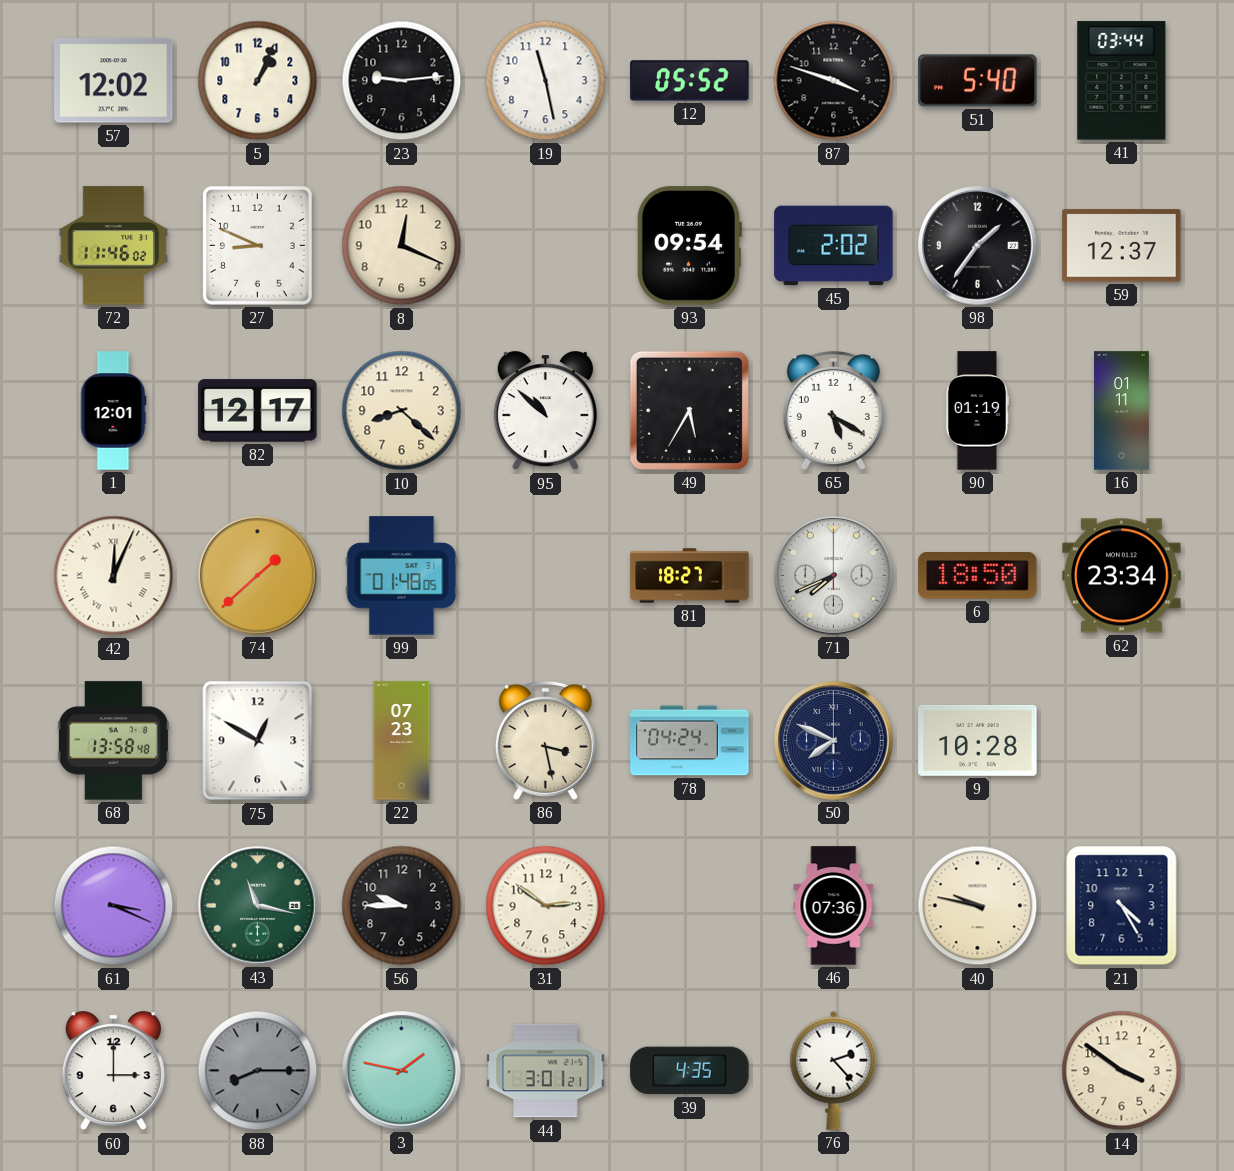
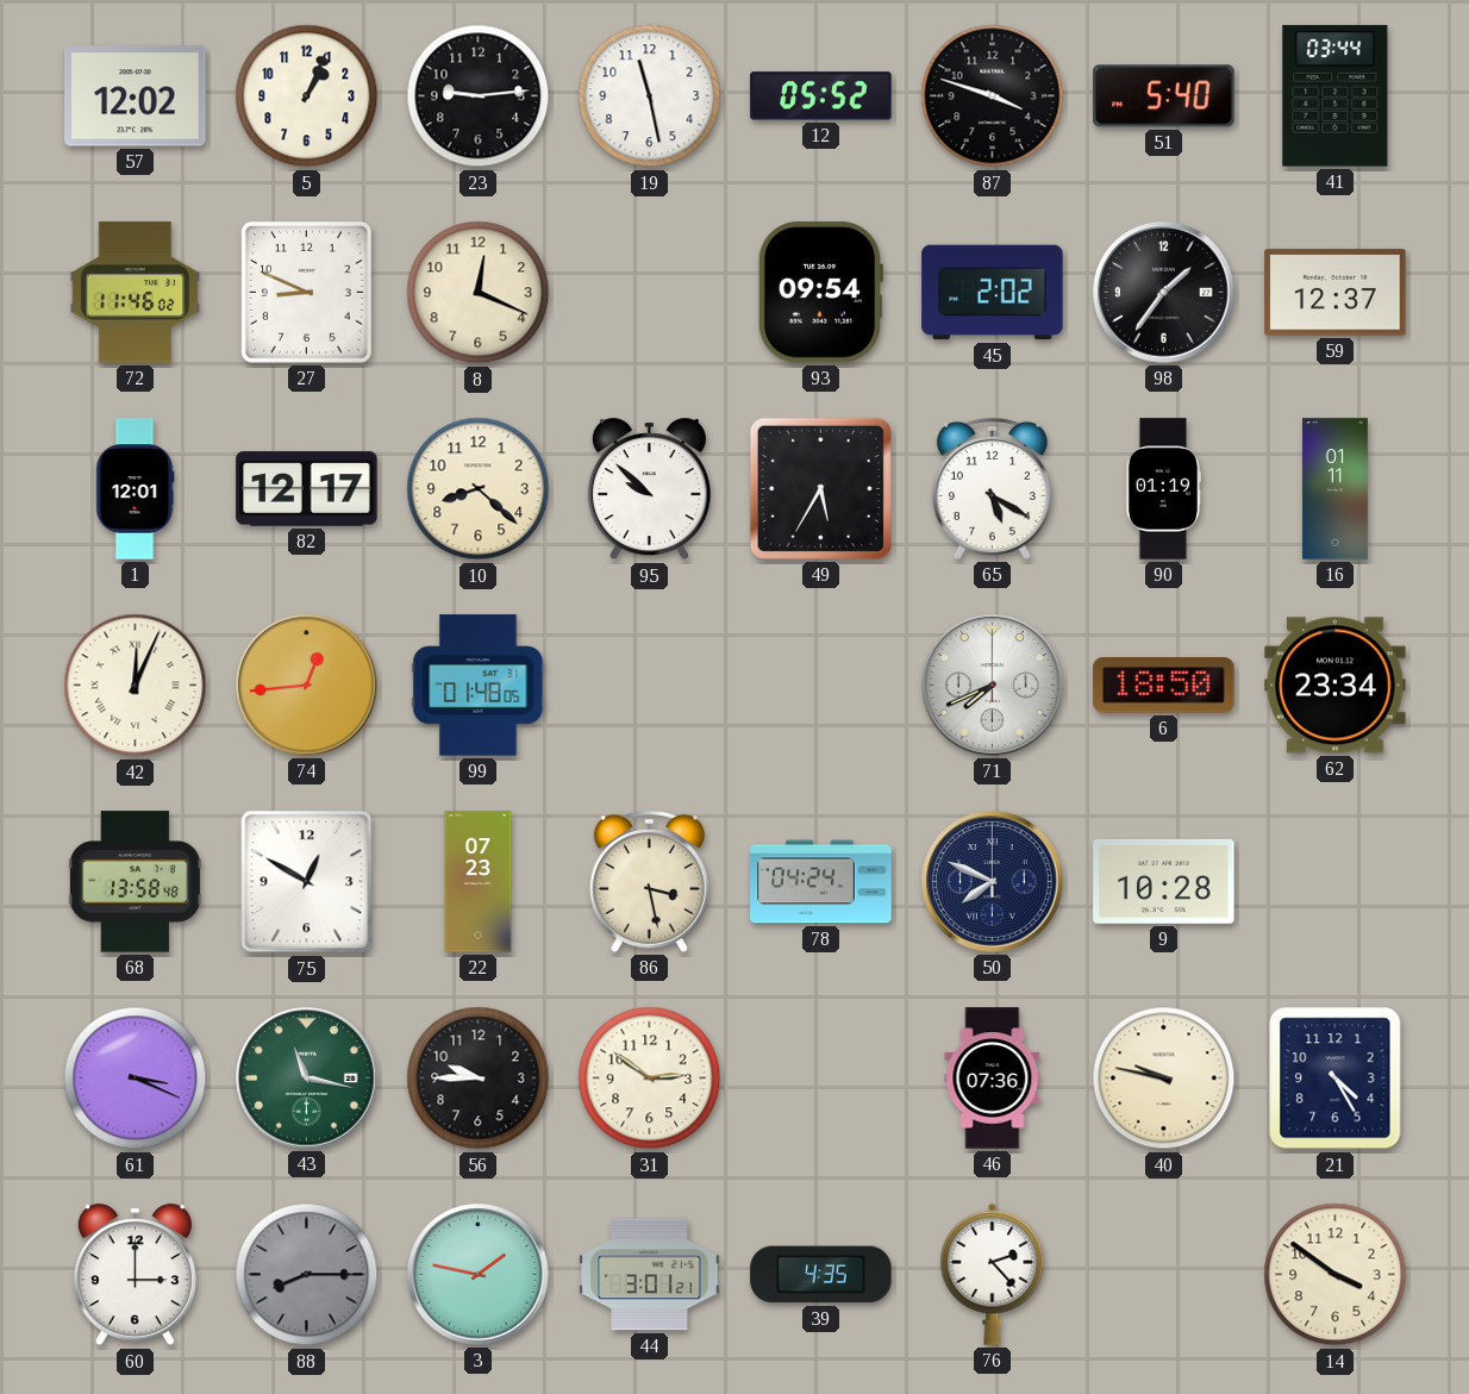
95: 10:52 -> 9:52
74: 1:38 -> 12:44
81: 18:27 -> none
